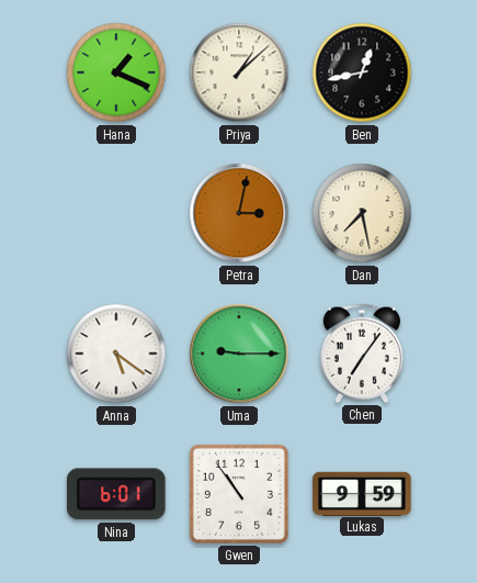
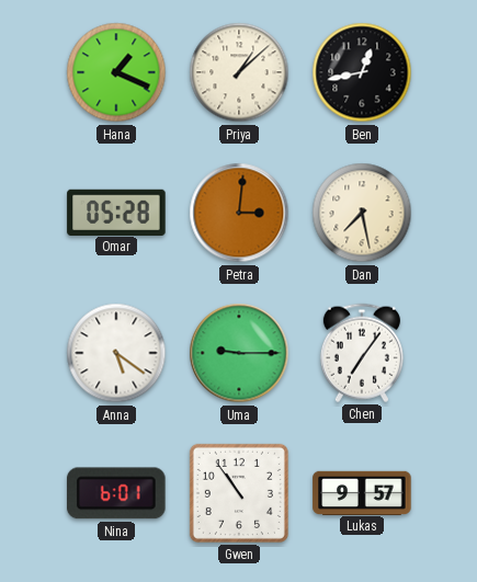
Omar: none -> 05:28
Petra: 3:02 -> 3:01
Lukas: 9:59 -> 9:57
